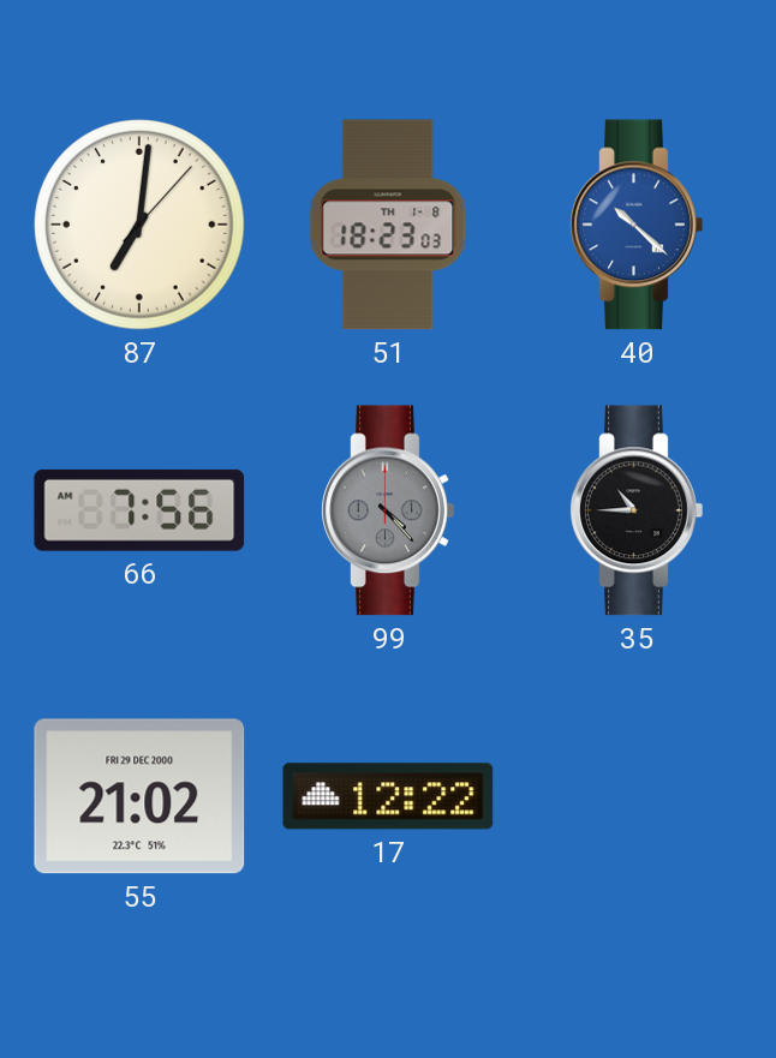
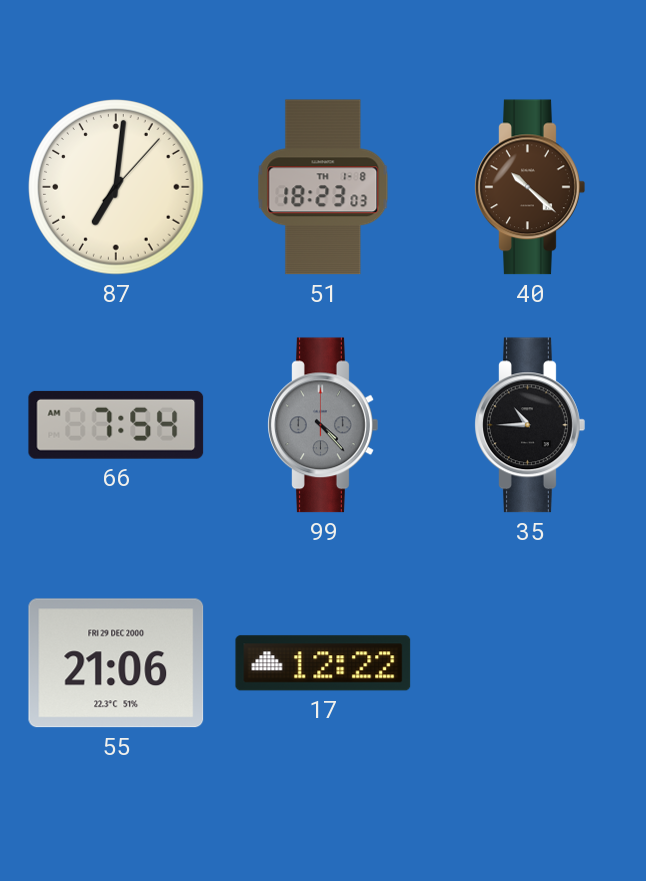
40 dial: blue -> brown
66: 7:56 -> 7:54
55: 21:02 -> 21:06
